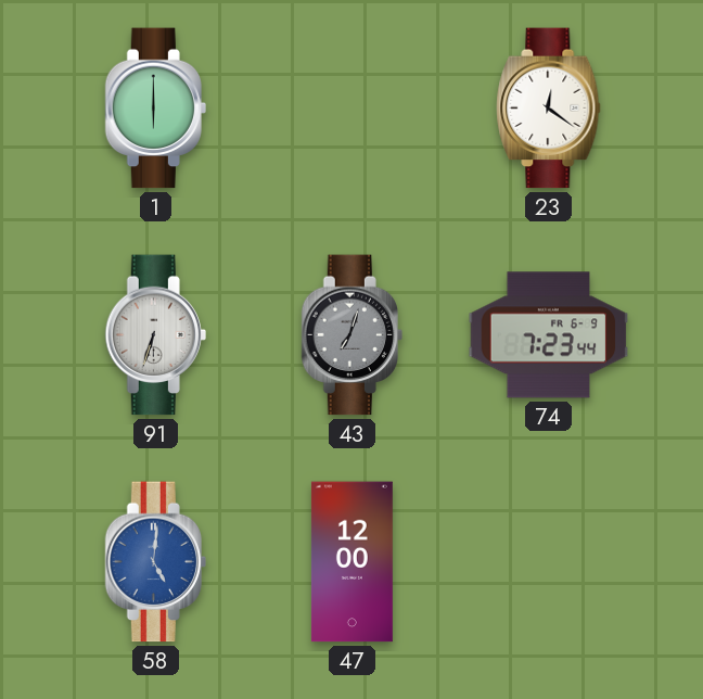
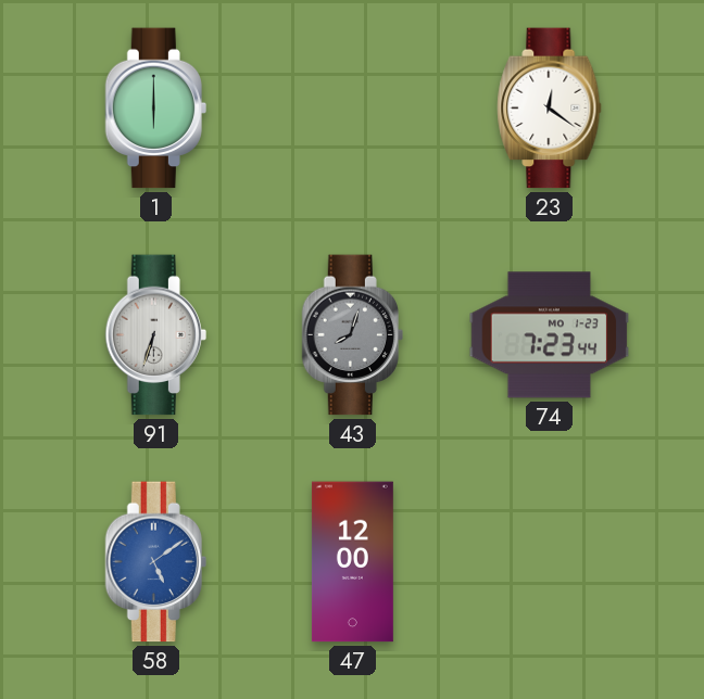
43: 7:03 -> 8:03
74 date: FR 6-9 -> MO 1-23
58: 5:01 -> 5:09
